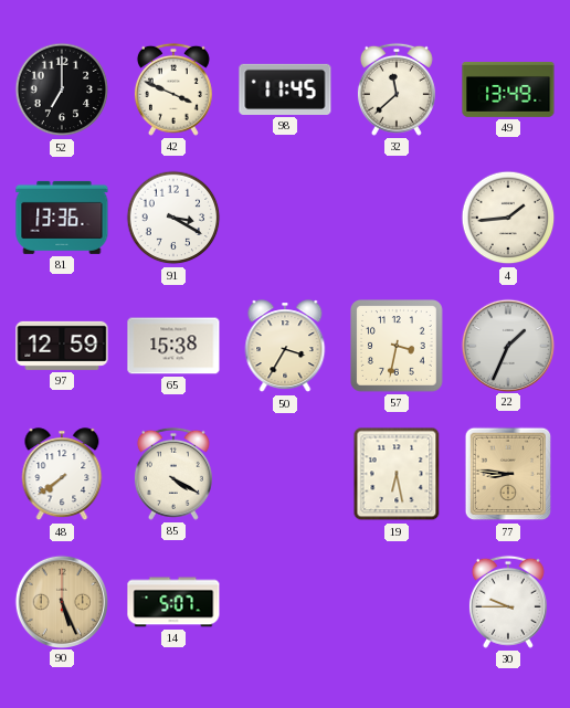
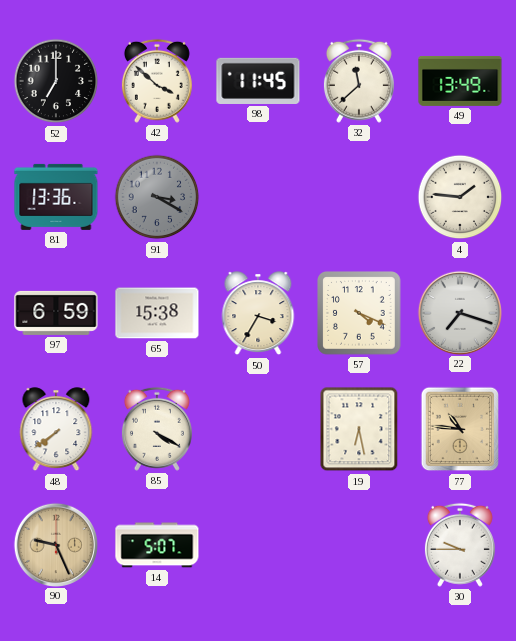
42: 3:49 -> 3:52
91 dial: white -> grey
4: 1:44 -> 1:46
97: 12:59 -> 6:59
57: 3:32 -> 4:19
22: 1:34 -> 7:18
77: 8:46 -> 10:46
90: 5:26 -> 9:26
